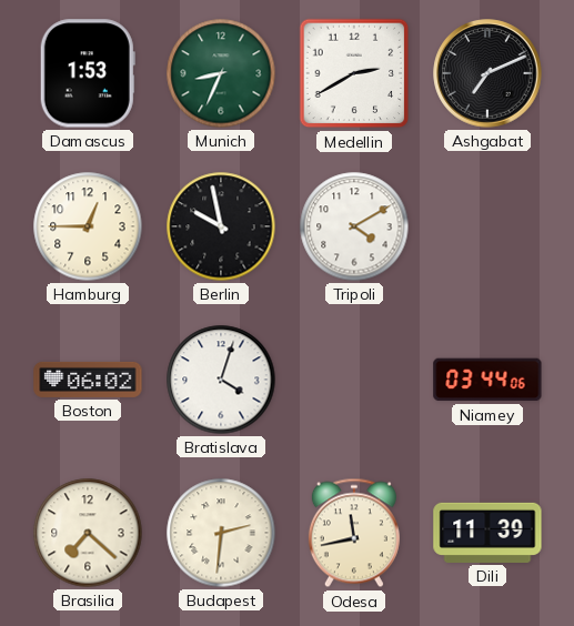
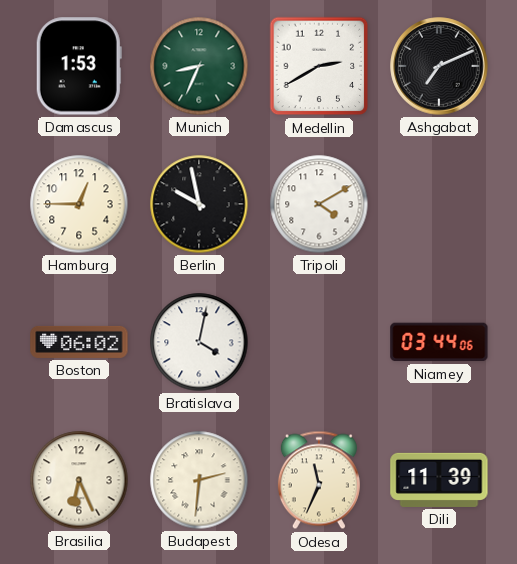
Bratislava: 4:03 -> 4:02
Brasilia: 7:22 -> 6:26
Odesa: 11:43 -> 11:34
